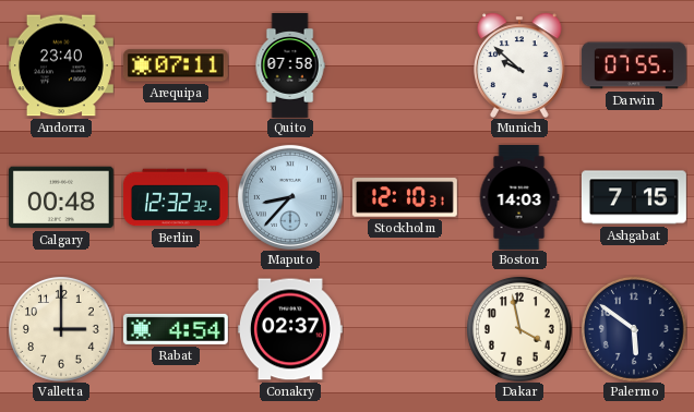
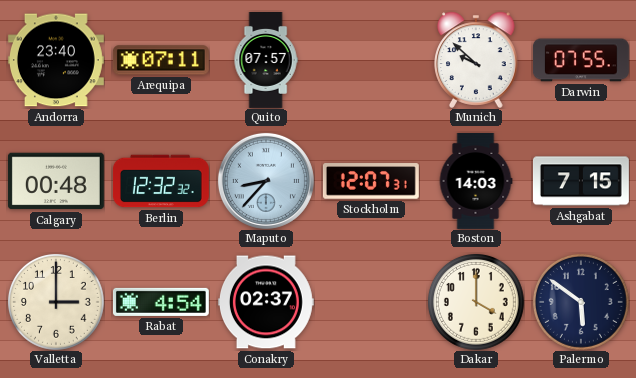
Quito: 07:58 -> 07:57
Stockholm: 12:10 -> 12:07
Dakar: 3:58 -> 4:00
